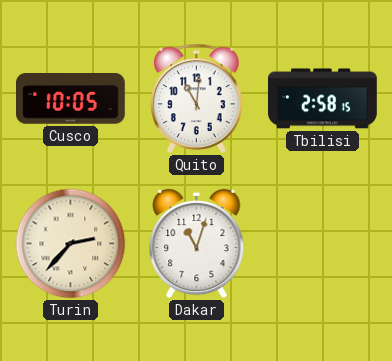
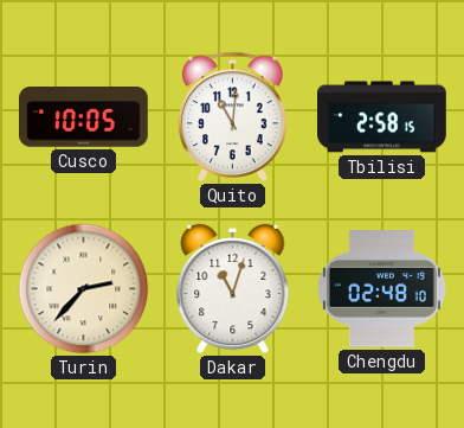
Chengdu: none -> 02:48
